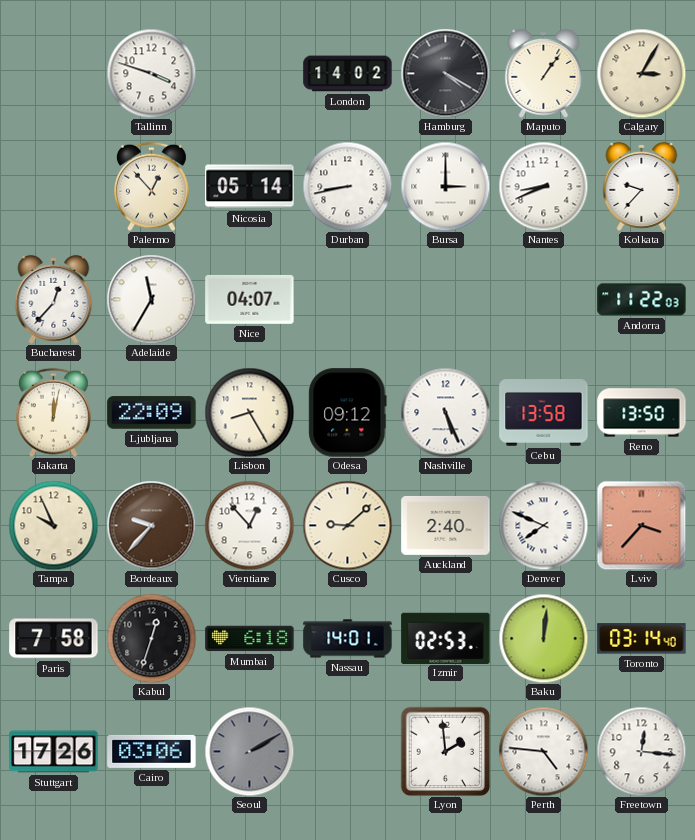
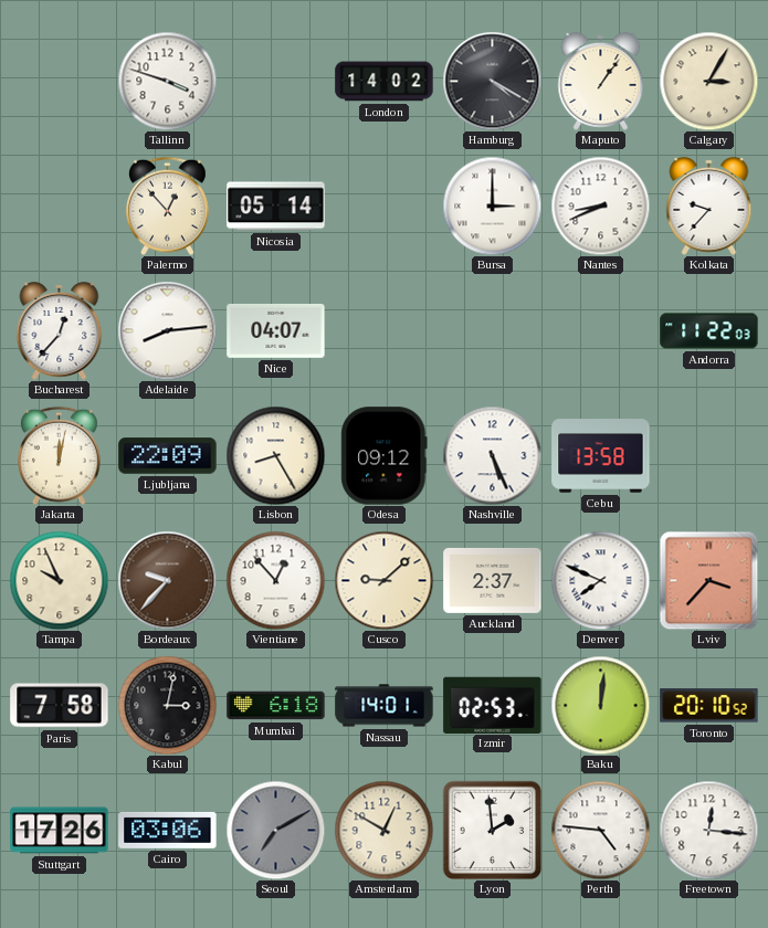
Durban: 8:43 -> none
Adelaide: 11:35 -> 8:14
Reno: 13:50 -> none
Auckland: 2:40 -> 2:37
Kabul: 12:33 -> 3:02
Toronto: 03:14 -> 20:10
Seoul: 2:10 -> 7:10
Amsterdam: none -> 12:50
